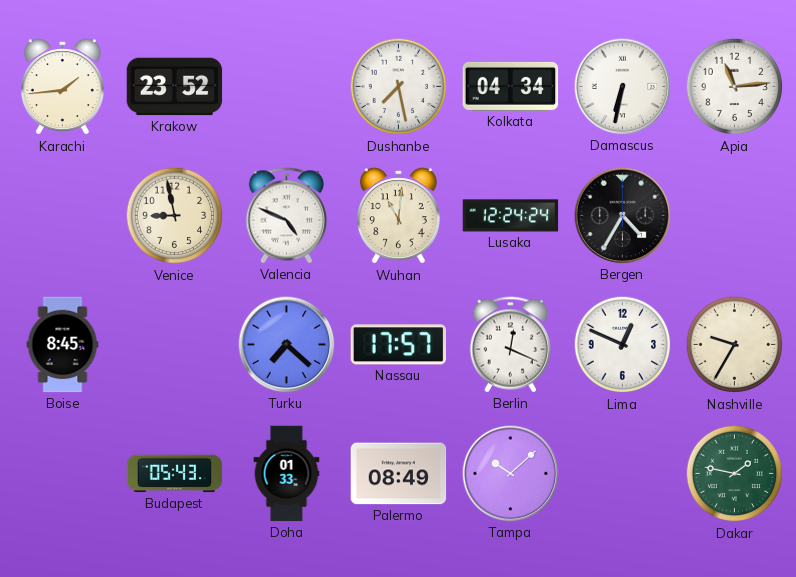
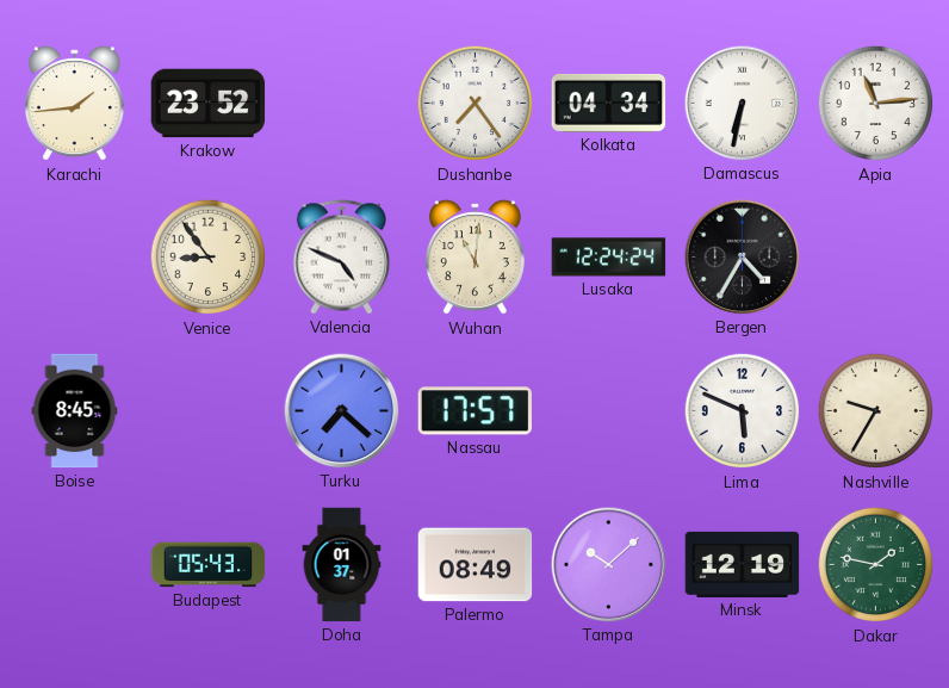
Dushanbe: 7:28 -> 7:24
Venice: 8:58 -> 8:54
Berlin: 12:19 -> none
Lima: 12:49 -> 5:49
Doha: 01:33 -> 01:37
Minsk: none -> 12:19
